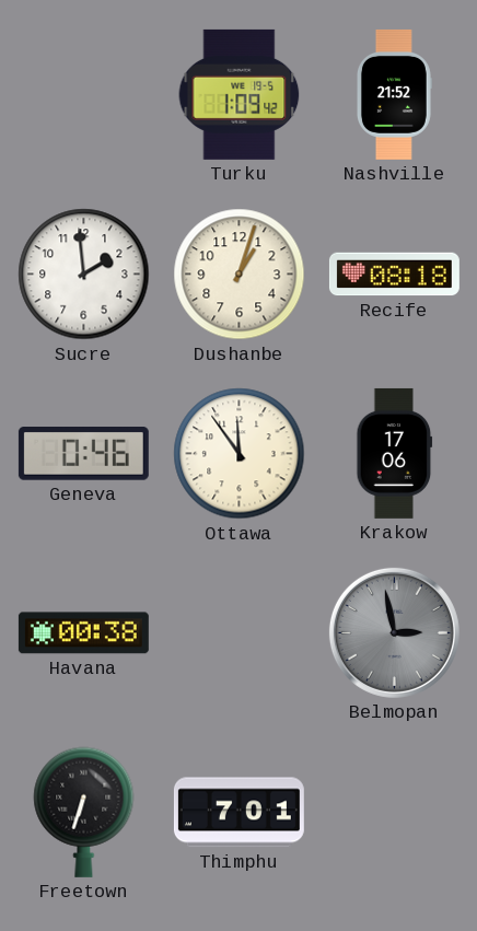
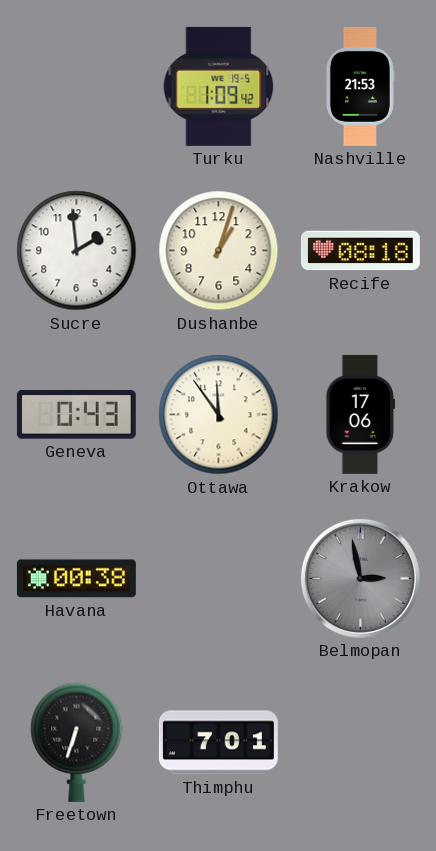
Nashville: 21:52 -> 21:53
Geneva: 0:46 -> 0:43
